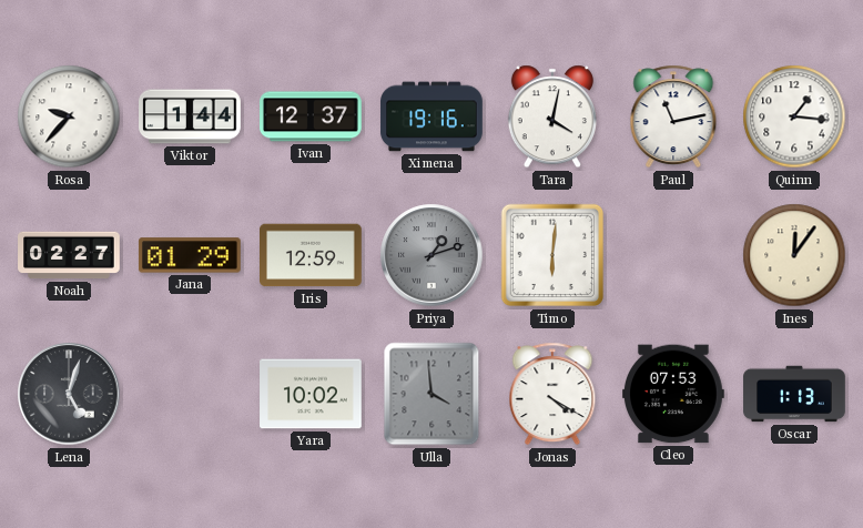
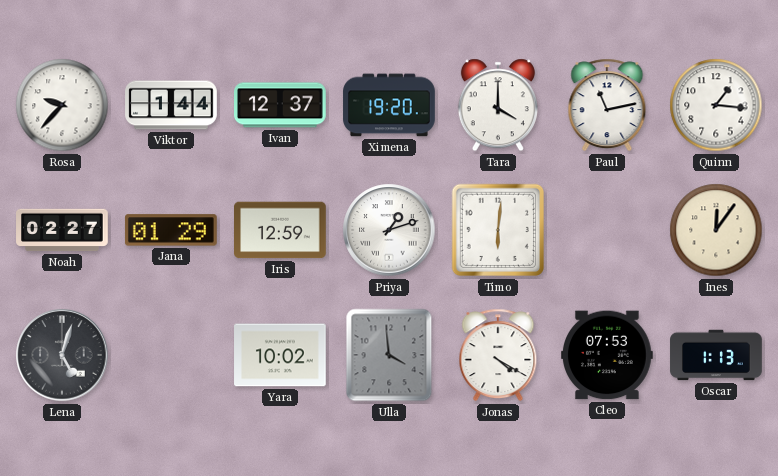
Ximena: 19:16 -> 19:20
Tara: 4:02 -> 4:00
Priya dial: grey -> white
